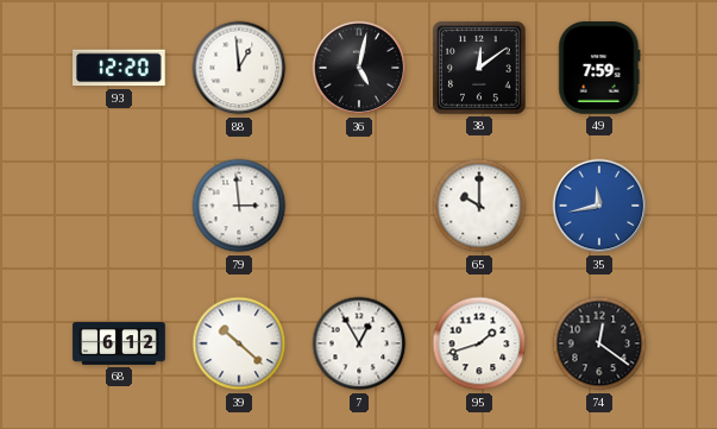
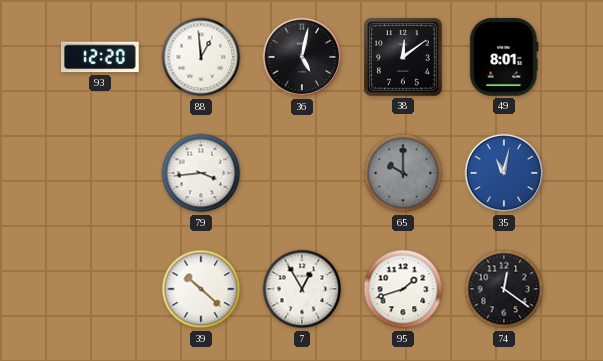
49: 7:59 -> 8:01
79: 2:59 -> 3:44
65 dial: white -> grey
35: 11:43 -> 11:02
68: 6:12 -> none
